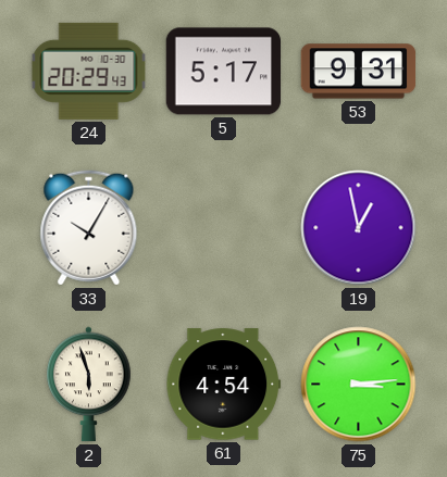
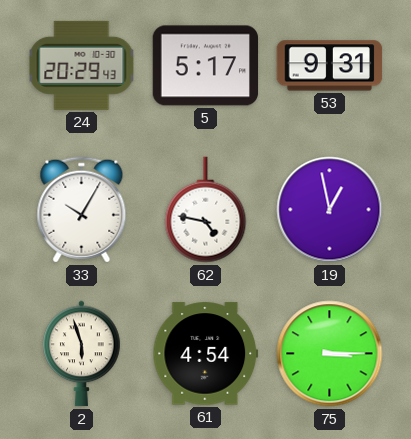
62: none -> 4:47
75: 3:14 -> 3:15
